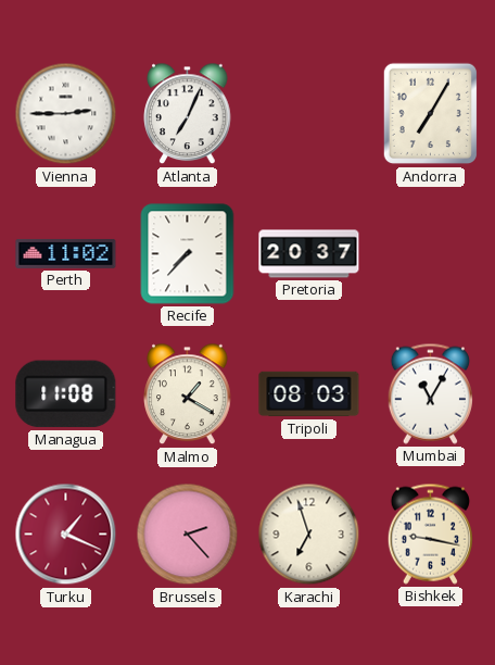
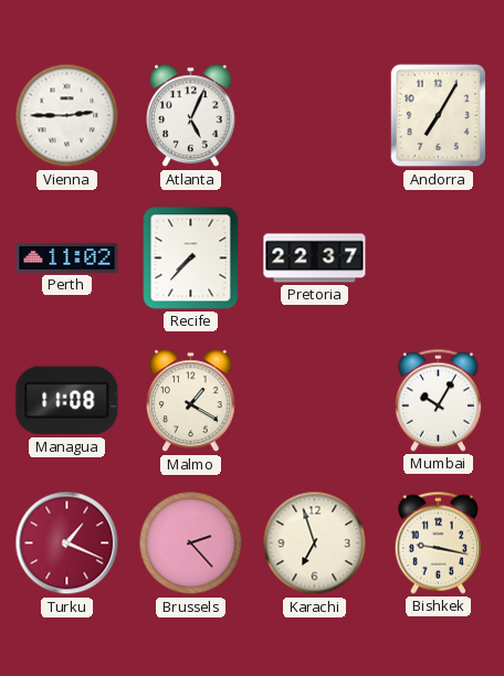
Atlanta: 7:04 -> 5:04
Pretoria: 20:37 -> 22:37
Tripoli: 08:03 -> none
Mumbai: 11:05 -> 10:05
